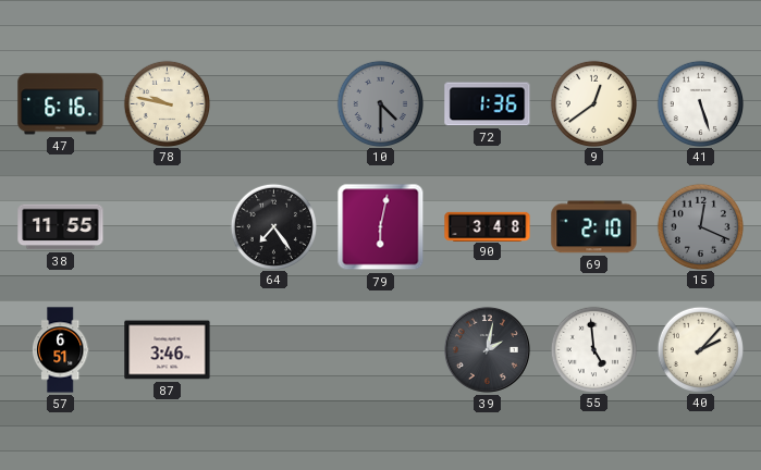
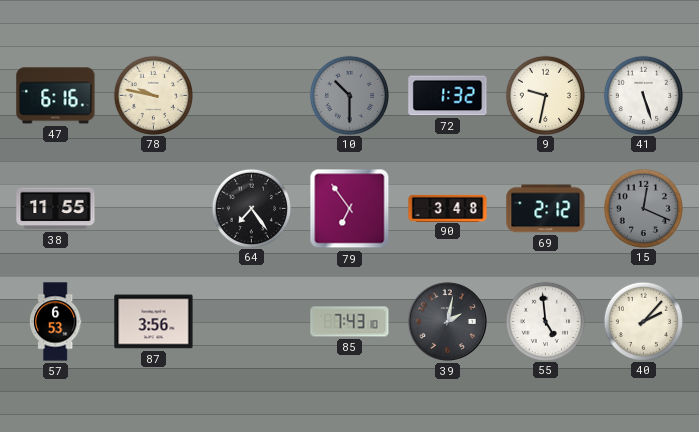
10: 4:30 -> 10:30
72: 1:36 -> 1:32
9: 12:39 -> 9:32
79: 6:02 -> 6:54
69: 2:10 -> 2:12
57: 6:51 -> 6:53
87: 3:46 -> 3:56
85: none -> 7:43
